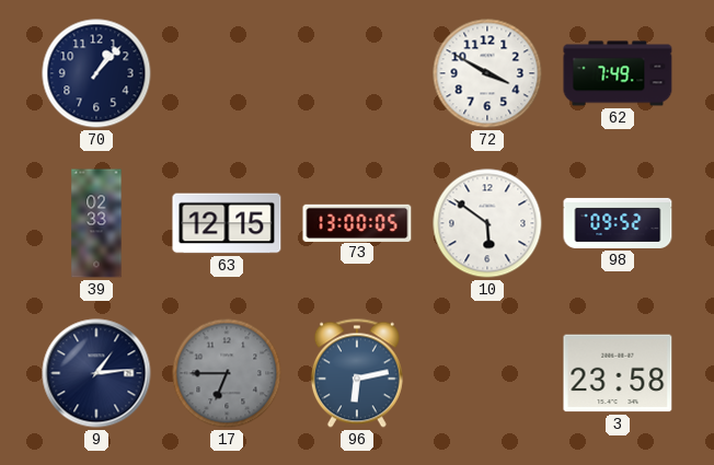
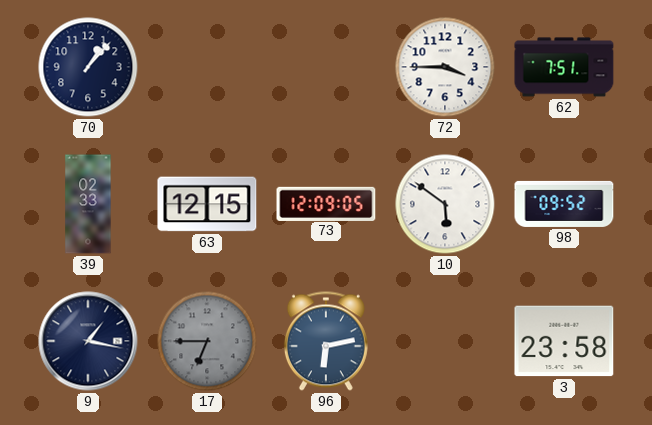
72: 3:50 -> 3:45
62: 7:49 -> 7:51
73: 13:00 -> 12:09
9: 1:14 -> 1:17
